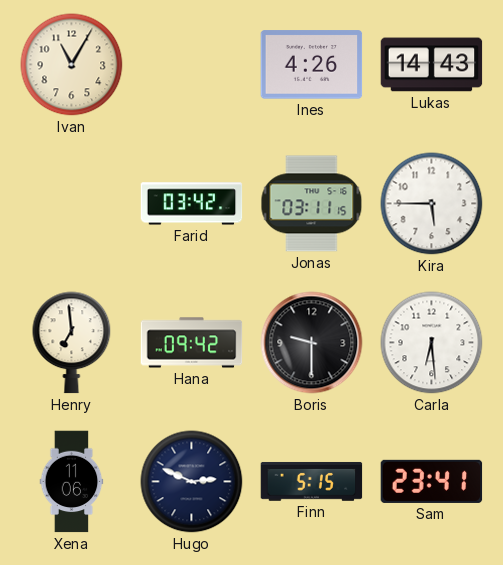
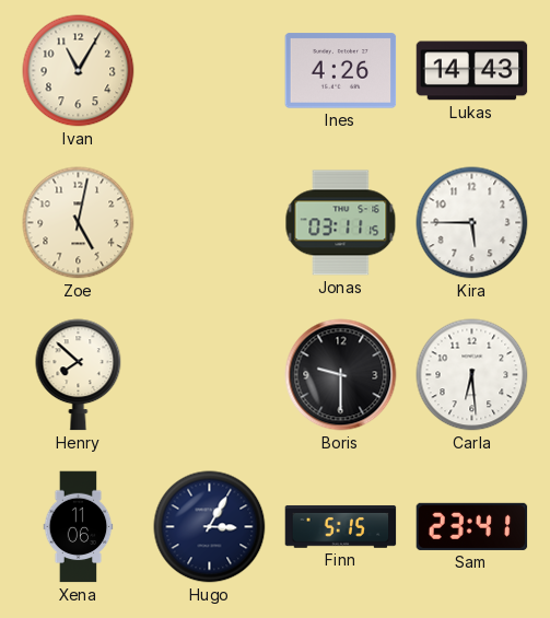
Zoe: none -> 5:02
Farid: 03:42 -> none
Henry: 6:59 -> 7:52
Hana: 09:42 -> none
Hugo: 2:49 -> 3:05
